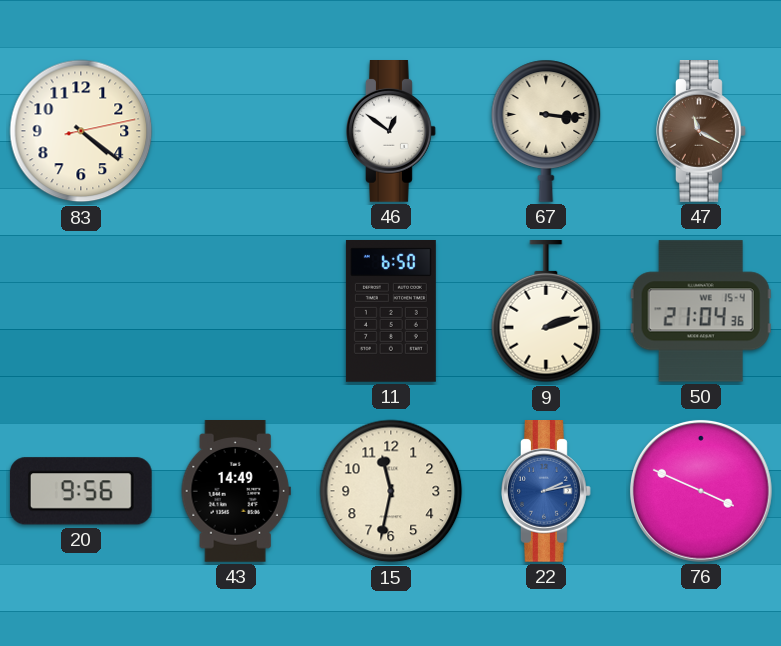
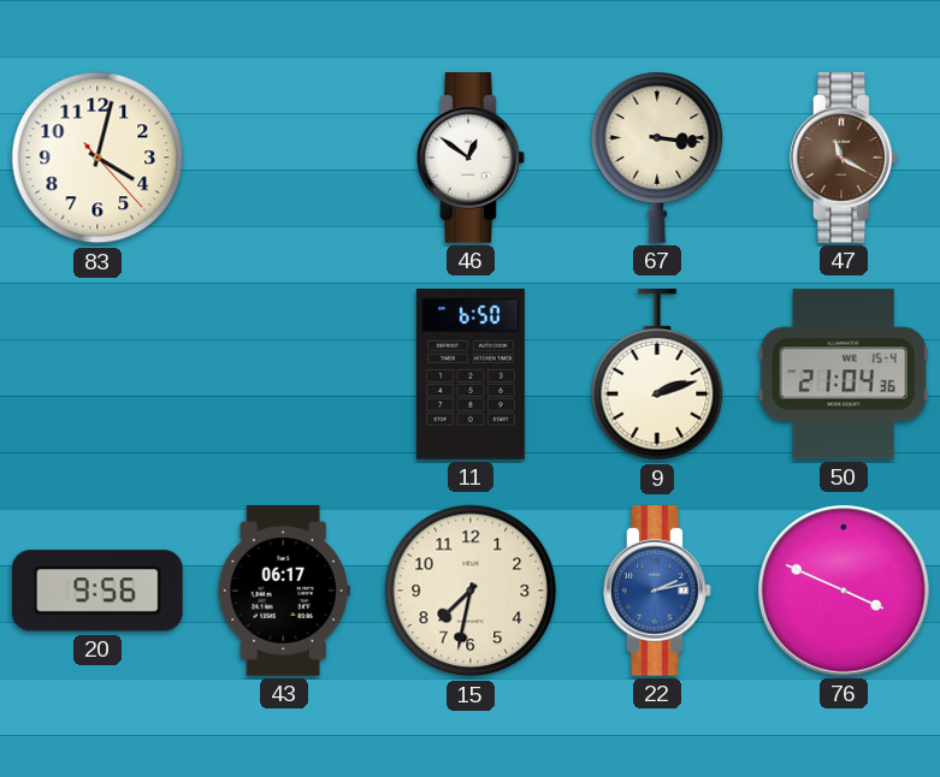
83: 4:21 -> 4:02
43: 14:49 -> 06:17
15: 11:32 -> 7:32
